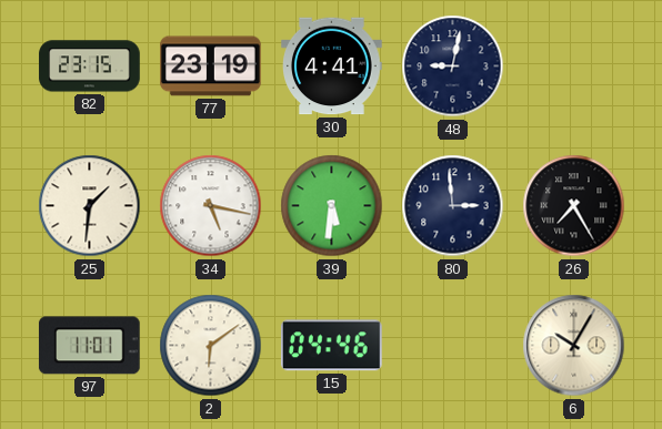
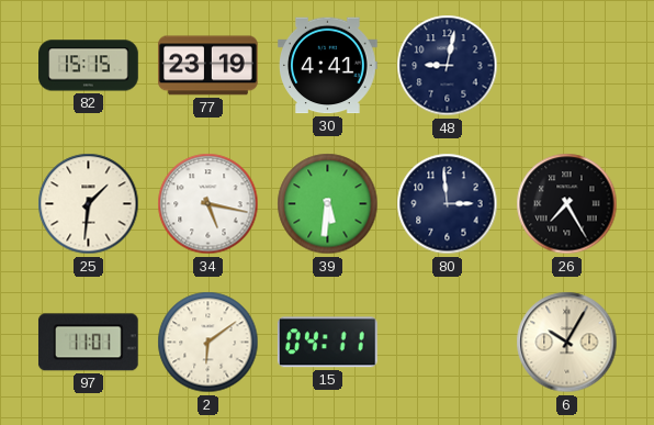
82: 23:15 -> 15:15
15: 04:46 -> 04:11
